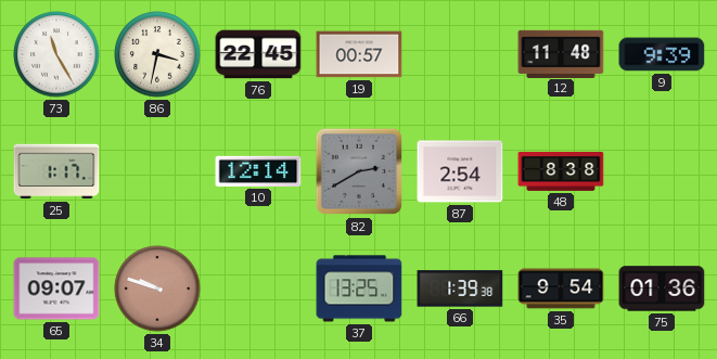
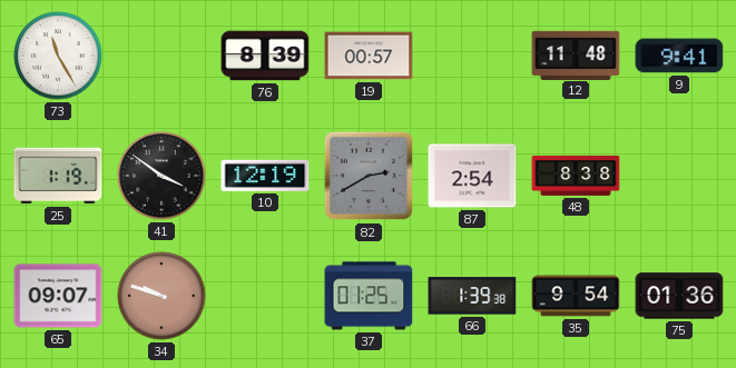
86: 3:32 -> none
76: 22:45 -> 8:39
9: 9:39 -> 9:41
25: 1:17 -> 1:19
41: none -> 3:51
10: 12:14 -> 12:19
37: 13:25 -> 01:25
